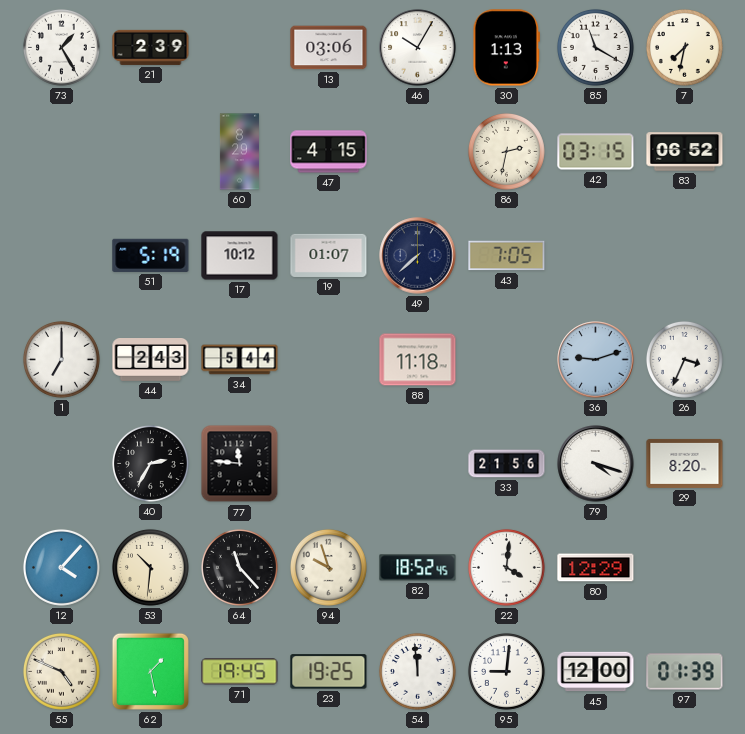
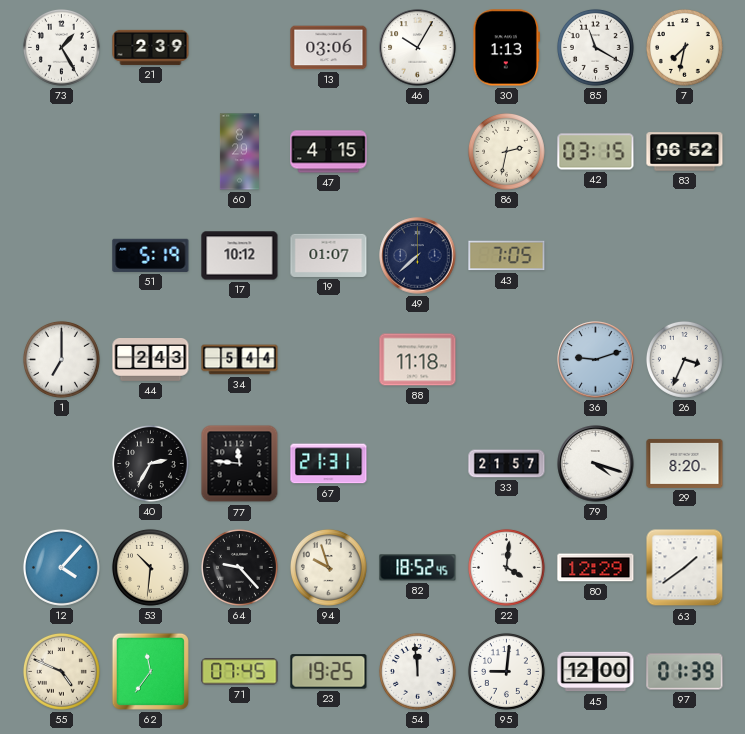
67: none -> 21:31
33: 21:56 -> 21:57
64: 11:23 -> 9:23
63: none -> 1:39
62: 1:28 -> 11:36
71: 19:45 -> 07:45
